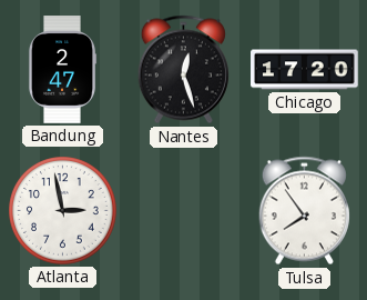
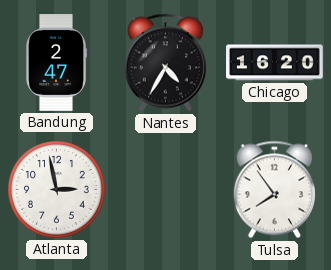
Nantes: 12:27 -> 4:35
Chicago: 17:20 -> 16:20
